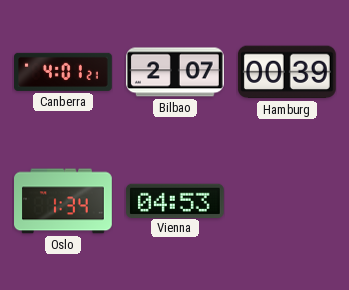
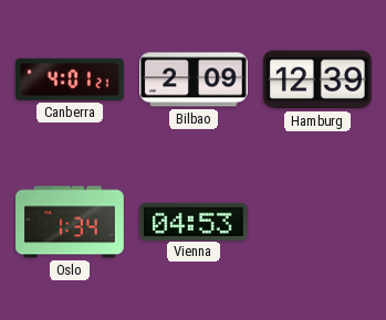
Bilbao: 2:07 -> 2:09
Hamburg: 00:39 -> 12:39
